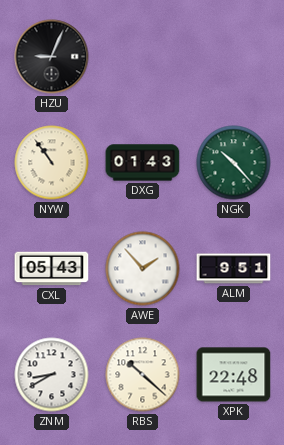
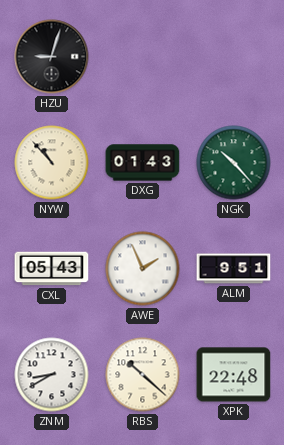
HZU: 9:04 -> 9:03
NYW: 10:54 -> 10:53
AWE: 1:53 -> 1:56
